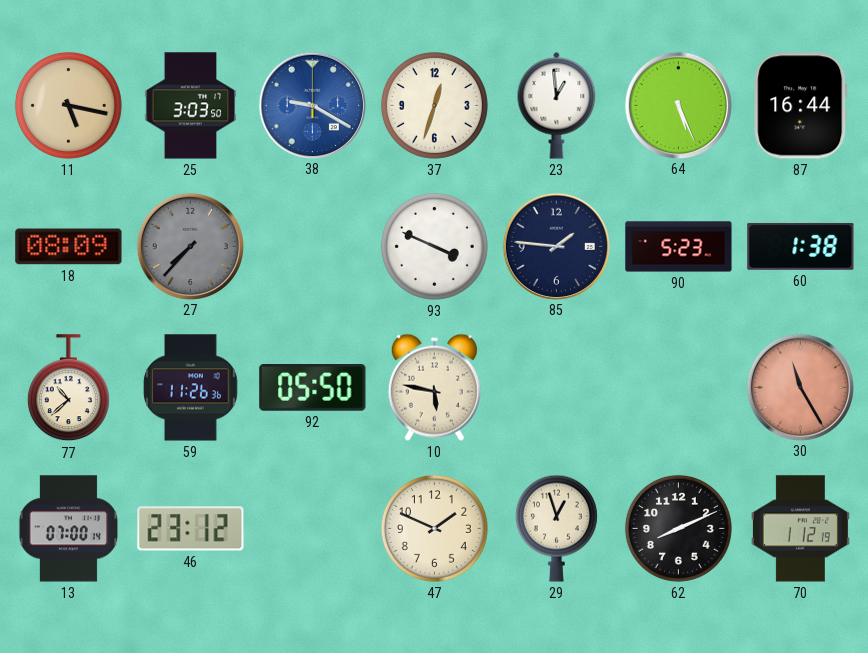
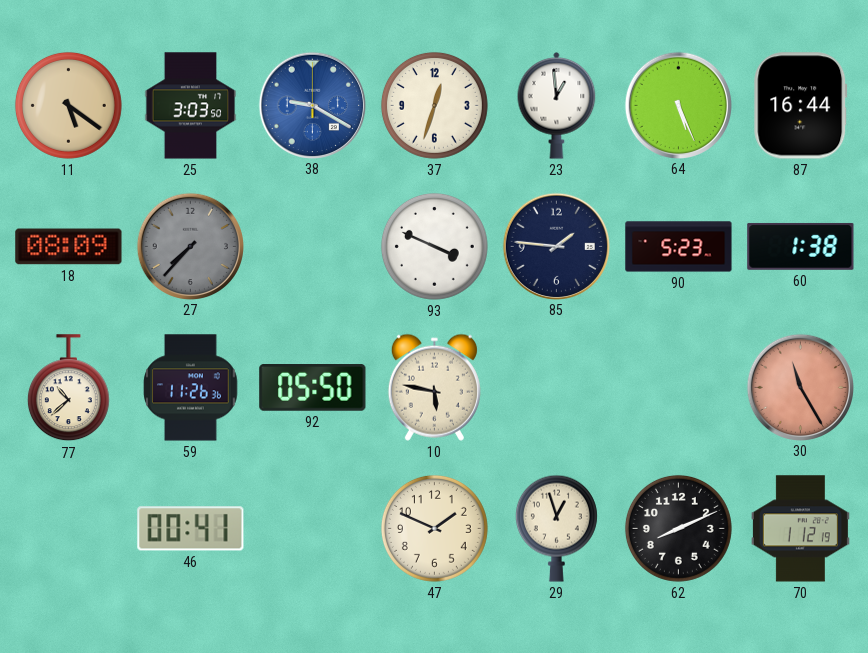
11: 5:17 -> 5:21
13: 07:00 -> none
46: 23:12 -> 00:41
